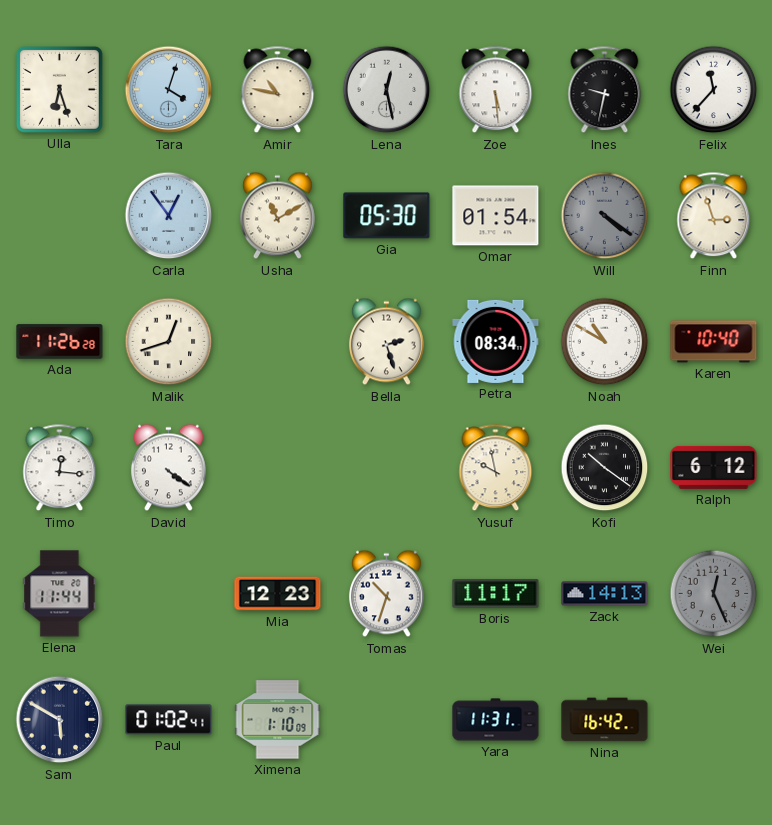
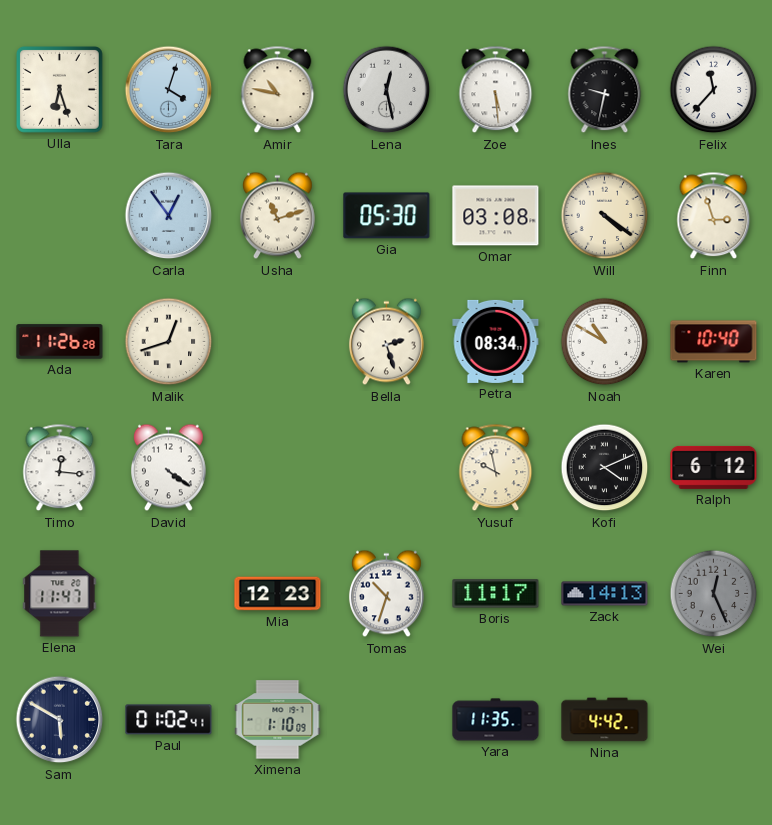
Usha: 11:10 -> 11:12
Omar: 01:54 -> 03:08
Will dial: grey -> cream
Kofi: 10:21 -> 4:11
Elena: 11:44 -> 11:47
Yara: 11:31 -> 11:35
Nina: 16:42 -> 4:42
